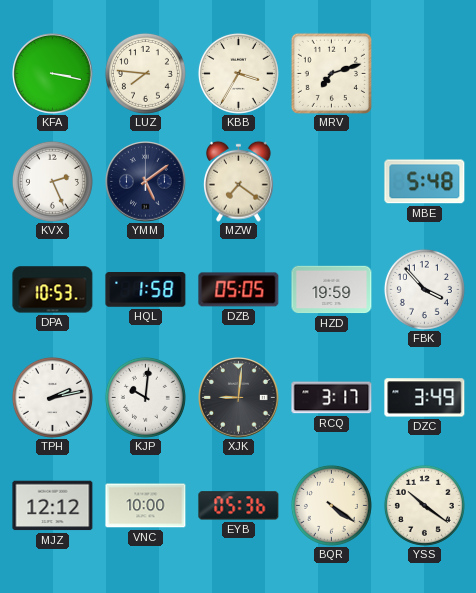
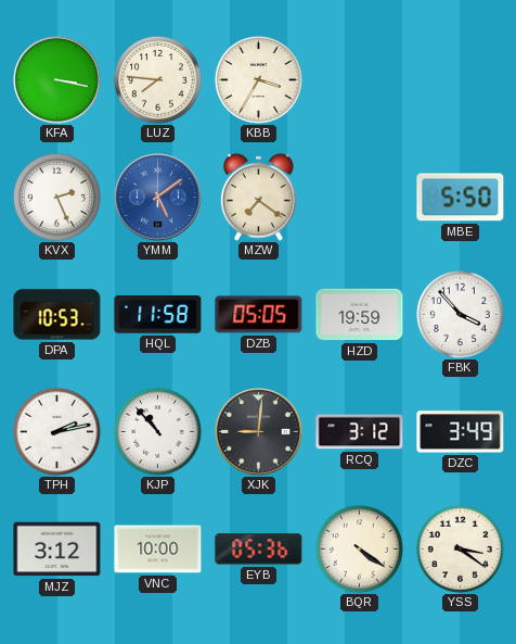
MRV: 7:12 -> none
YMM dial: navy -> blue
MBE: 5:48 -> 5:50
HQL: 1:58 -> 11:58
KJP: 10:01 -> 10:53
RCQ: 3:17 -> 3:12
MJZ: 12:12 -> 3:12
YSS: 10:21 -> 3:21
